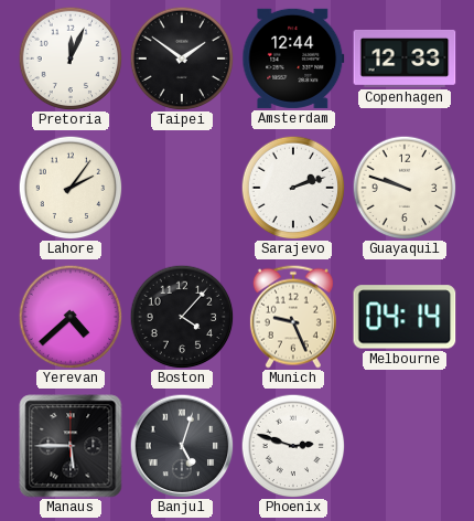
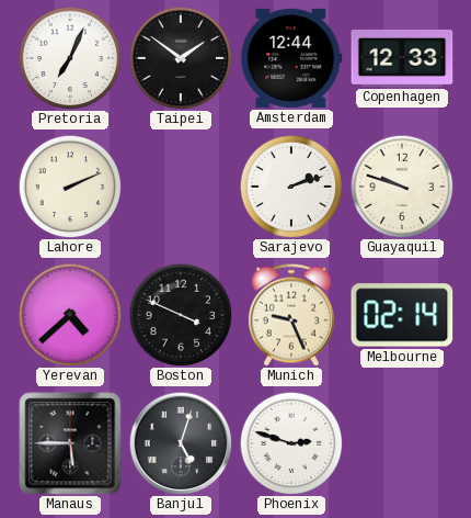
Pretoria: 12:04 -> 7:04
Lahore: 2:06 -> 2:11
Boston: 4:07 -> 3:49
Melbourne: 04:14 -> 02:14
